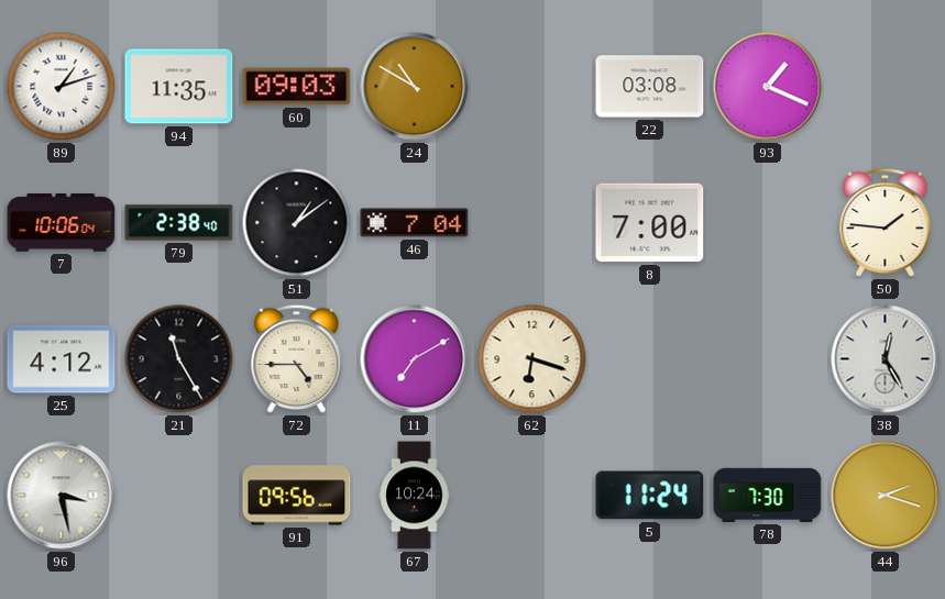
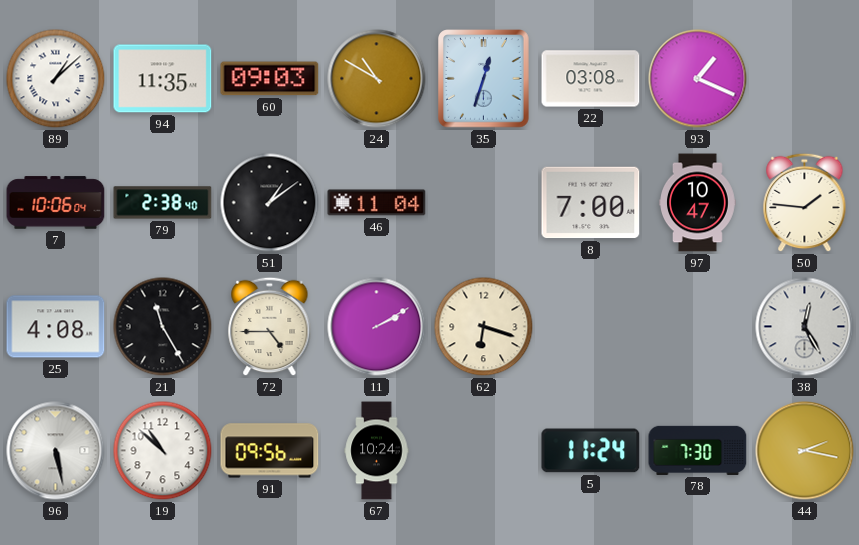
89: 1:12 -> 1:08
35: none -> 12:33
46: 7:04 -> 11:04
97: none -> 10:47
25: 4:12 -> 4:08
11: 7:10 -> 2:10
96: 3:28 -> 5:28
19: none -> 10:52
44: 2:18 -> 2:17
